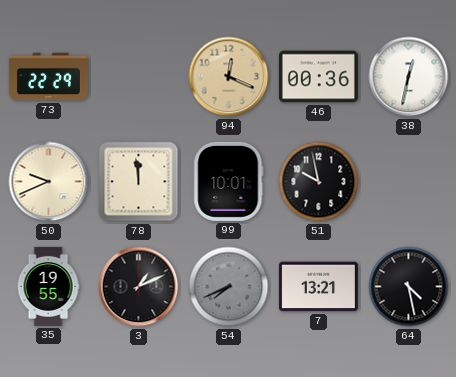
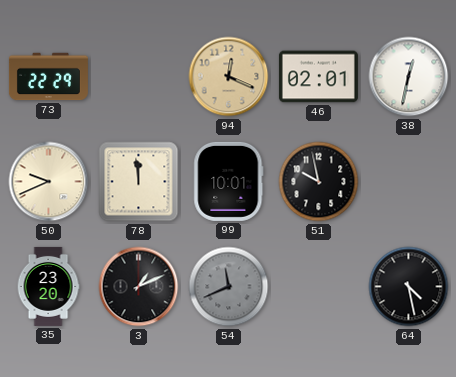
46: 00:36 -> 02:01
35: 19:55 -> 23:20
54: 7:41 -> 11:41
7: 13:21 -> none
